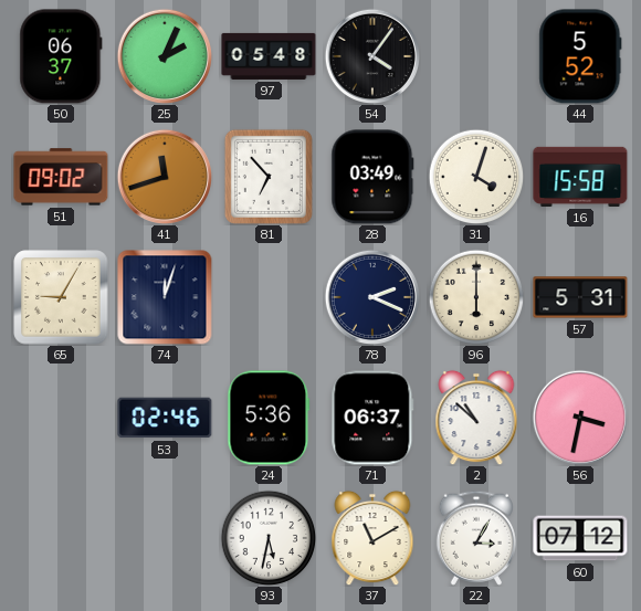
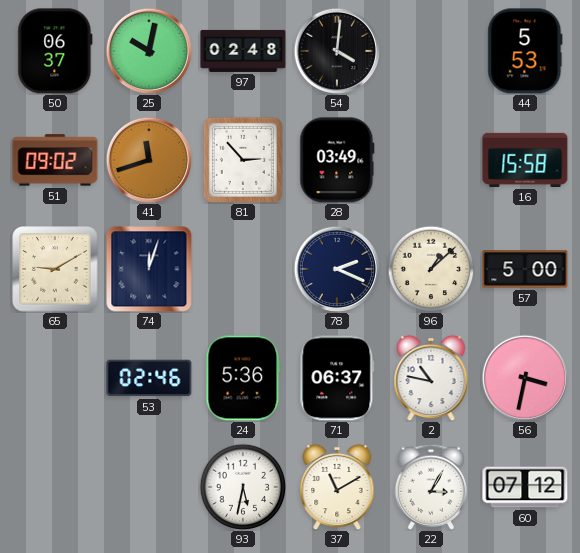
25: 2:04 -> 10:02
97: 05:48 -> 02:48
54: 4:06 -> 4:01
44: 5:52 -> 5:53
81: 6:53 -> 2:53
31: 4:03 -> none
65: 9:05 -> 9:10
96: 6:00 -> 1:08
57: 5:31 -> 5:00
2: 10:52 -> 10:47
